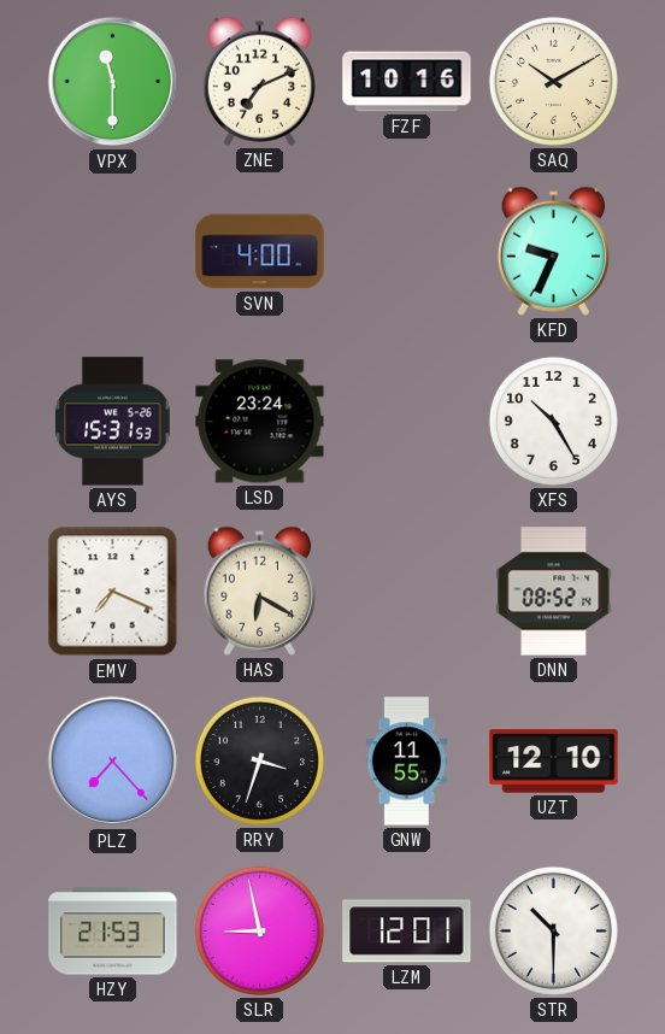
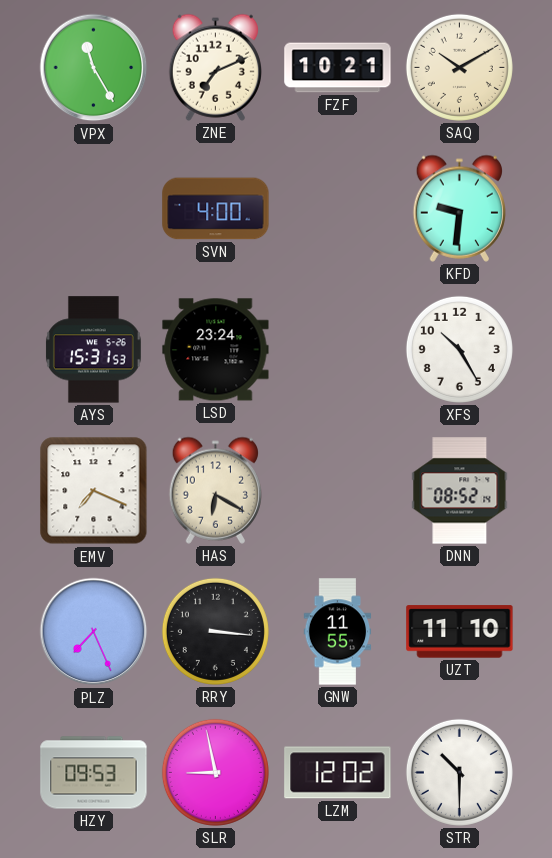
VPX: 11:30 -> 11:25
FZF: 10:16 -> 10:21
KFD: 9:34 -> 9:31
PLZ: 7:23 -> 7:26
RRY: 3:33 -> 3:16
UZT: 12:10 -> 11:10
HZY: 21:53 -> 09:53
LZM: 12:01 -> 12:02
